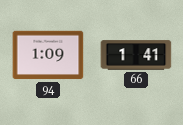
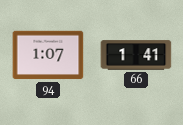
94: 1:09 -> 1:07
